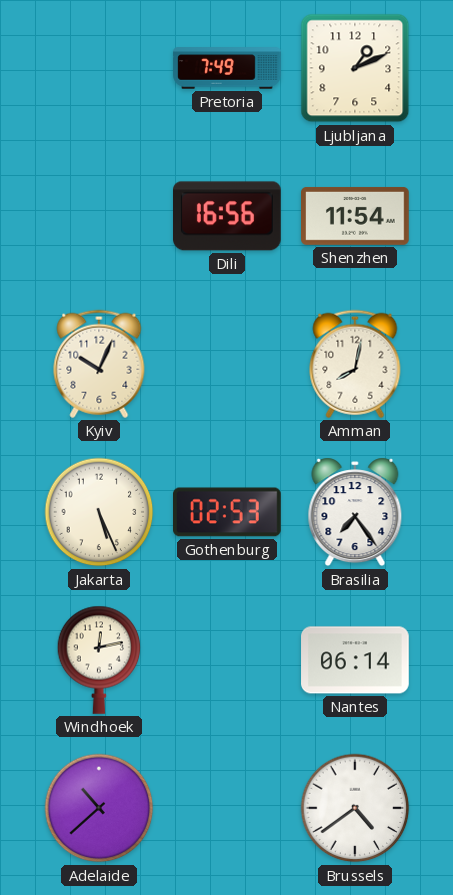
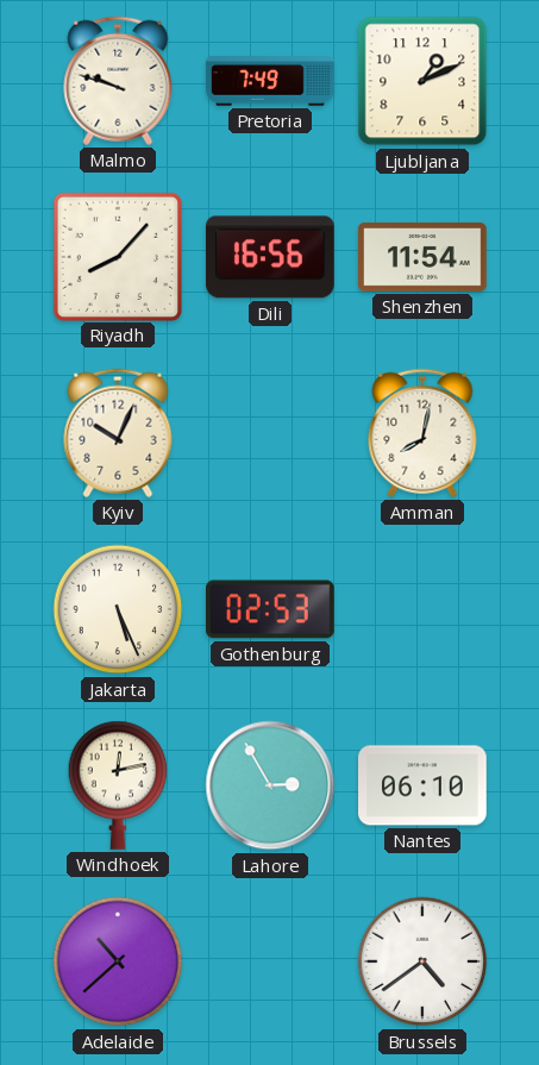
Malmo: none -> 9:48
Riyadh: none -> 8:07
Brasilia: 7:24 -> none
Lahore: none -> 2:55
Nantes: 06:14 -> 06:10
